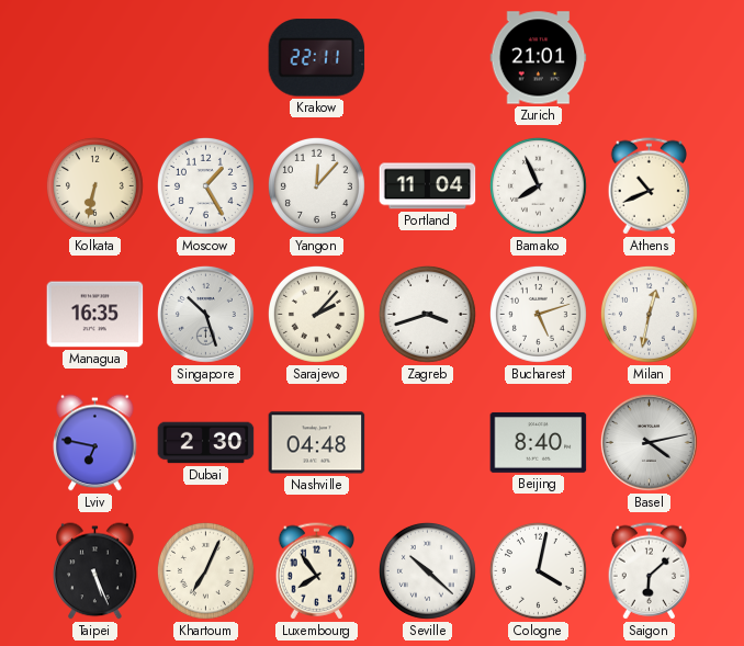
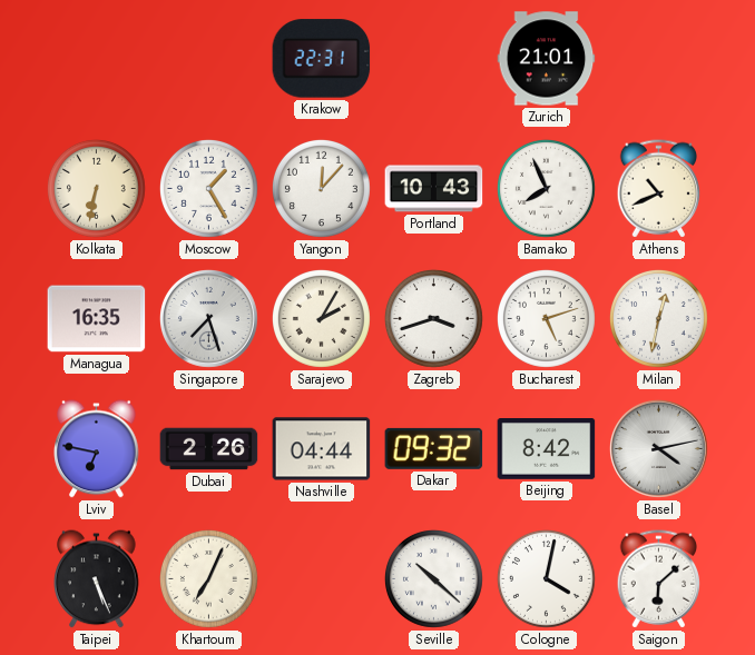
Krakow: 22:11 -> 22:31
Portland: 11:04 -> 10:43
Singapore: 10:27 -> 7:27
Sarajevo: 2:07 -> 2:05
Dubai: 2:30 -> 2:26
Nashville: 04:48 -> 04:44
Dakar: none -> 09:32
Beijing: 8:40 -> 8:42
Luxembourg: 7:54 -> none
